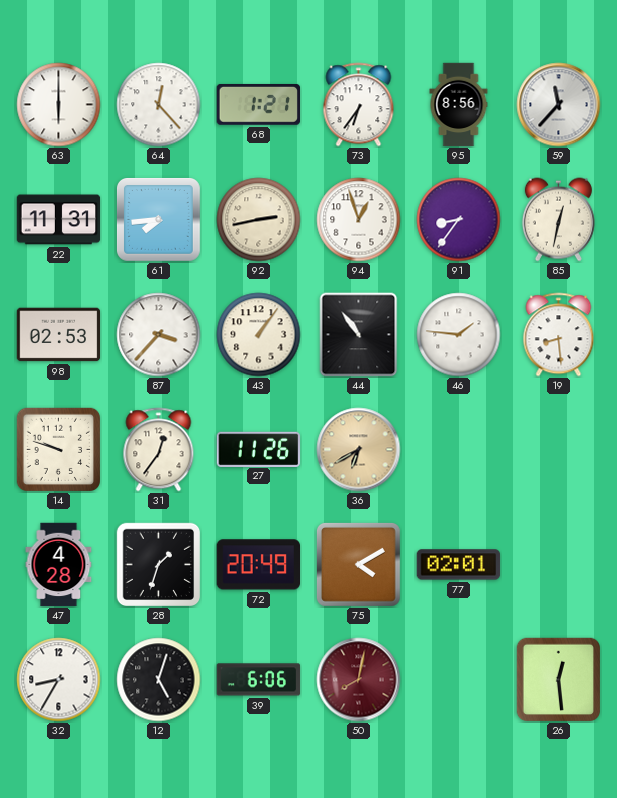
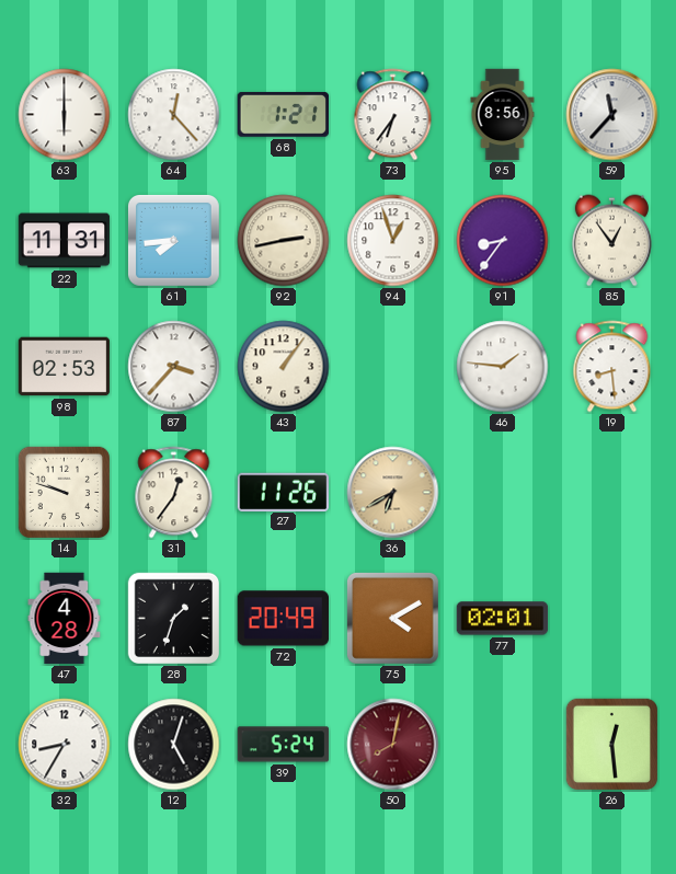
85: 12:32 -> 12:54
44: 10:54 -> none
39: 6:06 -> 5:24
